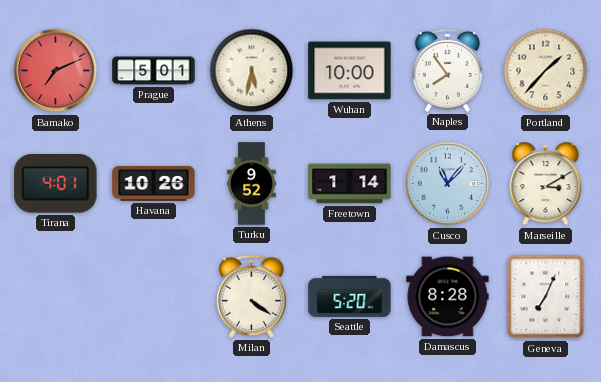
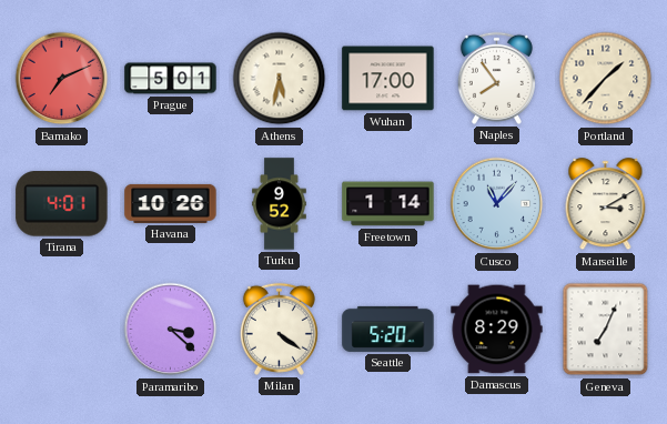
Wuhan: 10:00 -> 17:00
Paramaribo: none -> 3:22
Damascus: 8:28 -> 8:29
